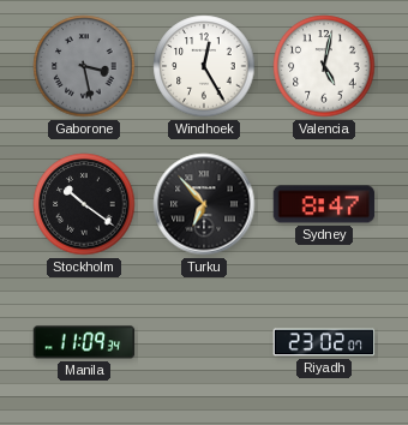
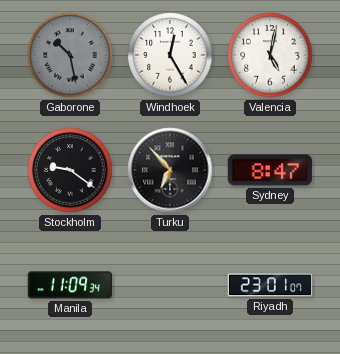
Gaborone: 3:28 -> 10:28
Stockholm: 10:21 -> 9:21
Riyadh: 23:02 -> 23:01
